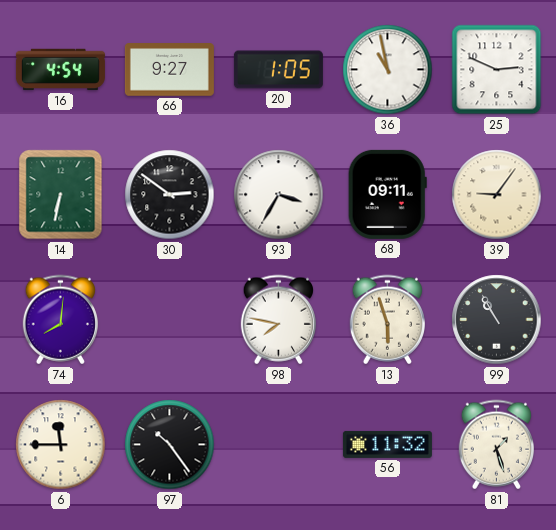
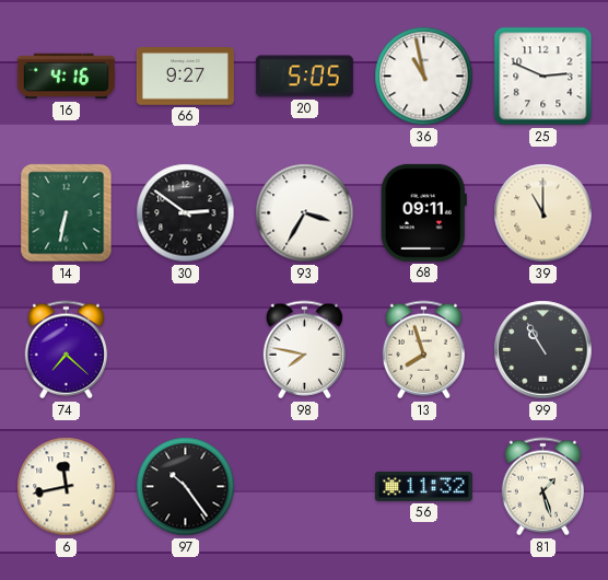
16: 4:54 -> 4:16
20: 1:05 -> 5:05
39: 9:06 -> 11:00
74: 8:01 -> 7:22
13: 5:57 -> 7:57
6: 11:45 -> 11:43
